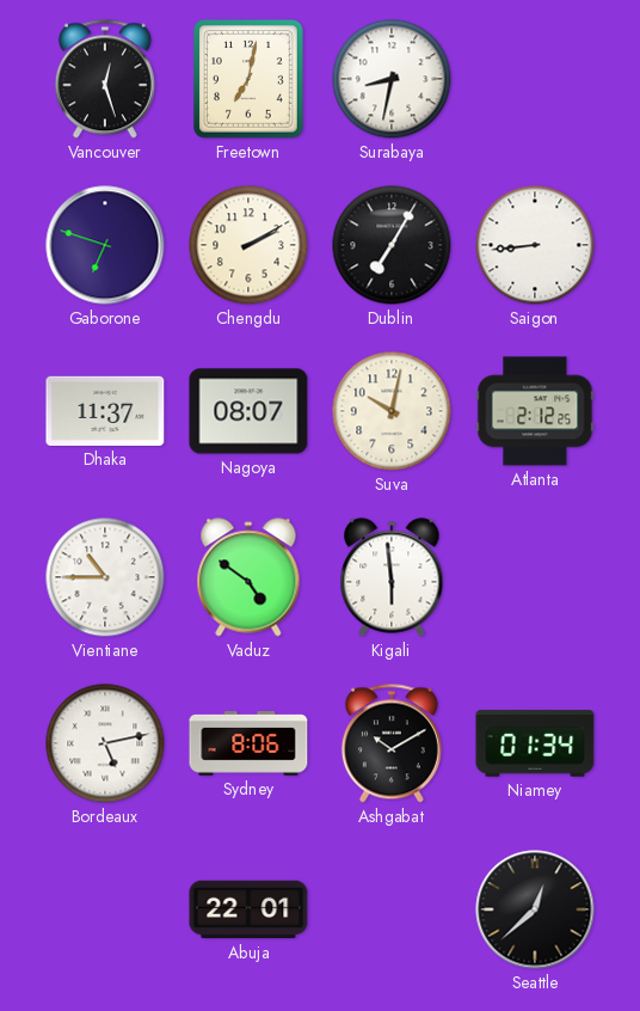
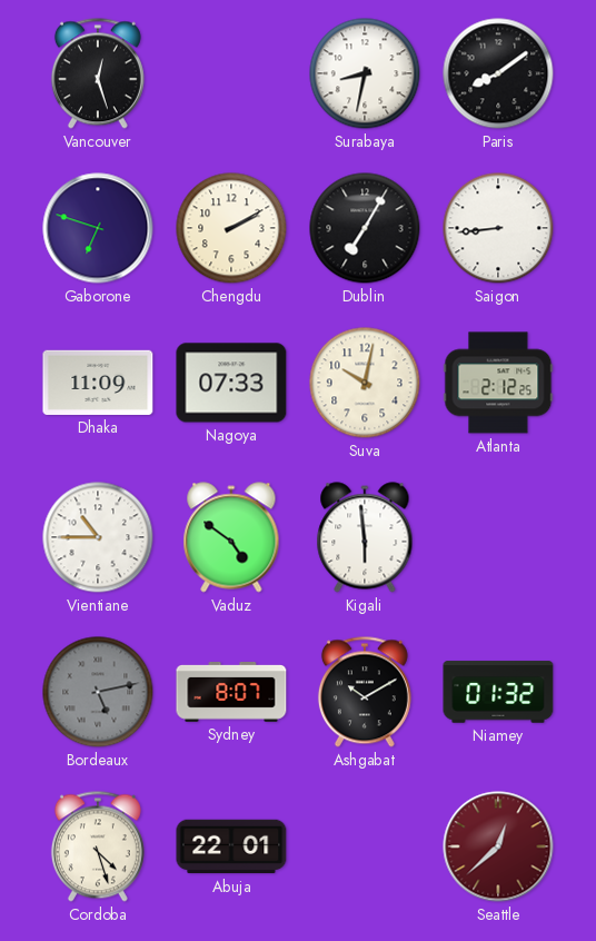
Freetown: 7:02 -> none
Paris: none -> 8:09
Dhaka: 11:37 -> 11:09
Nagoya: 08:07 -> 07:33
Bordeaux dial: white -> grey
Sydney: 8:06 -> 8:07
Niamey: 01:34 -> 01:32
Cordoba: none -> 4:27
Seattle dial: black -> burgundy
